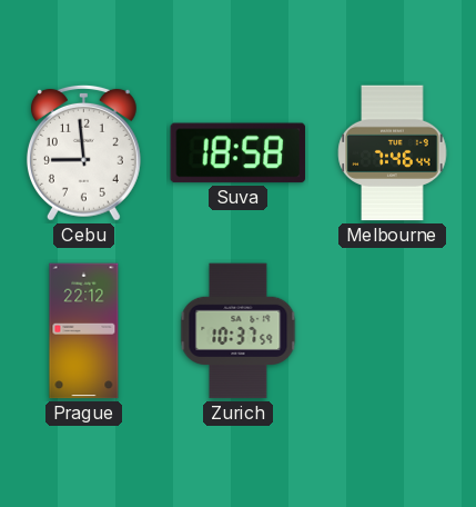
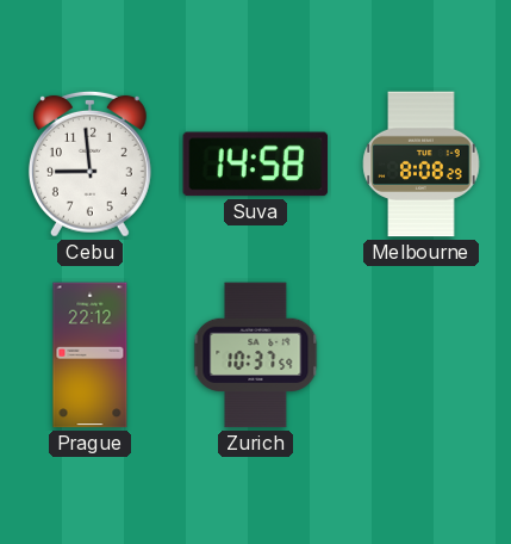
Suva: 18:58 -> 14:58
Melbourne: 7:46 -> 8:08
